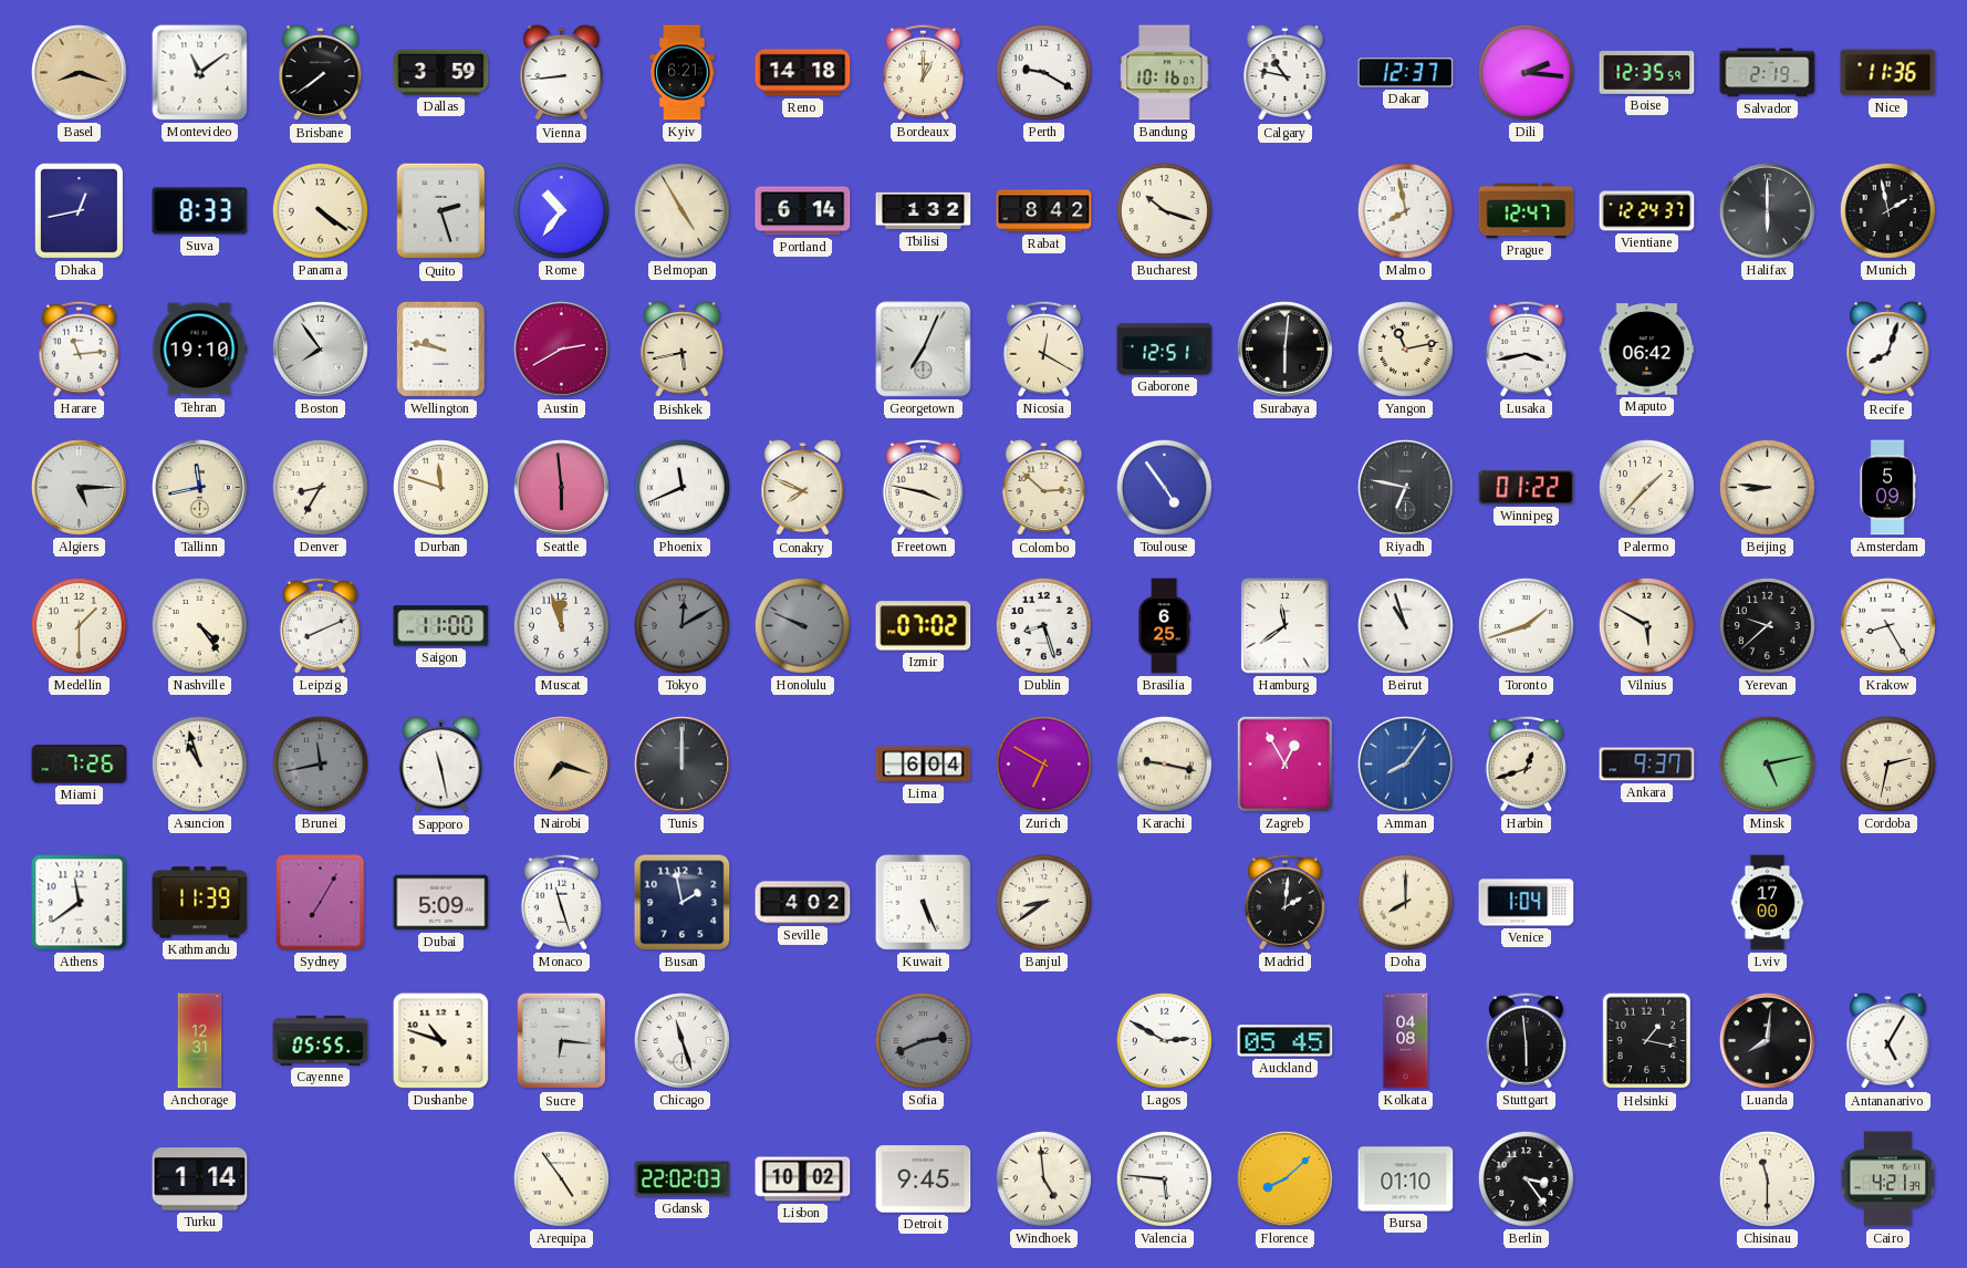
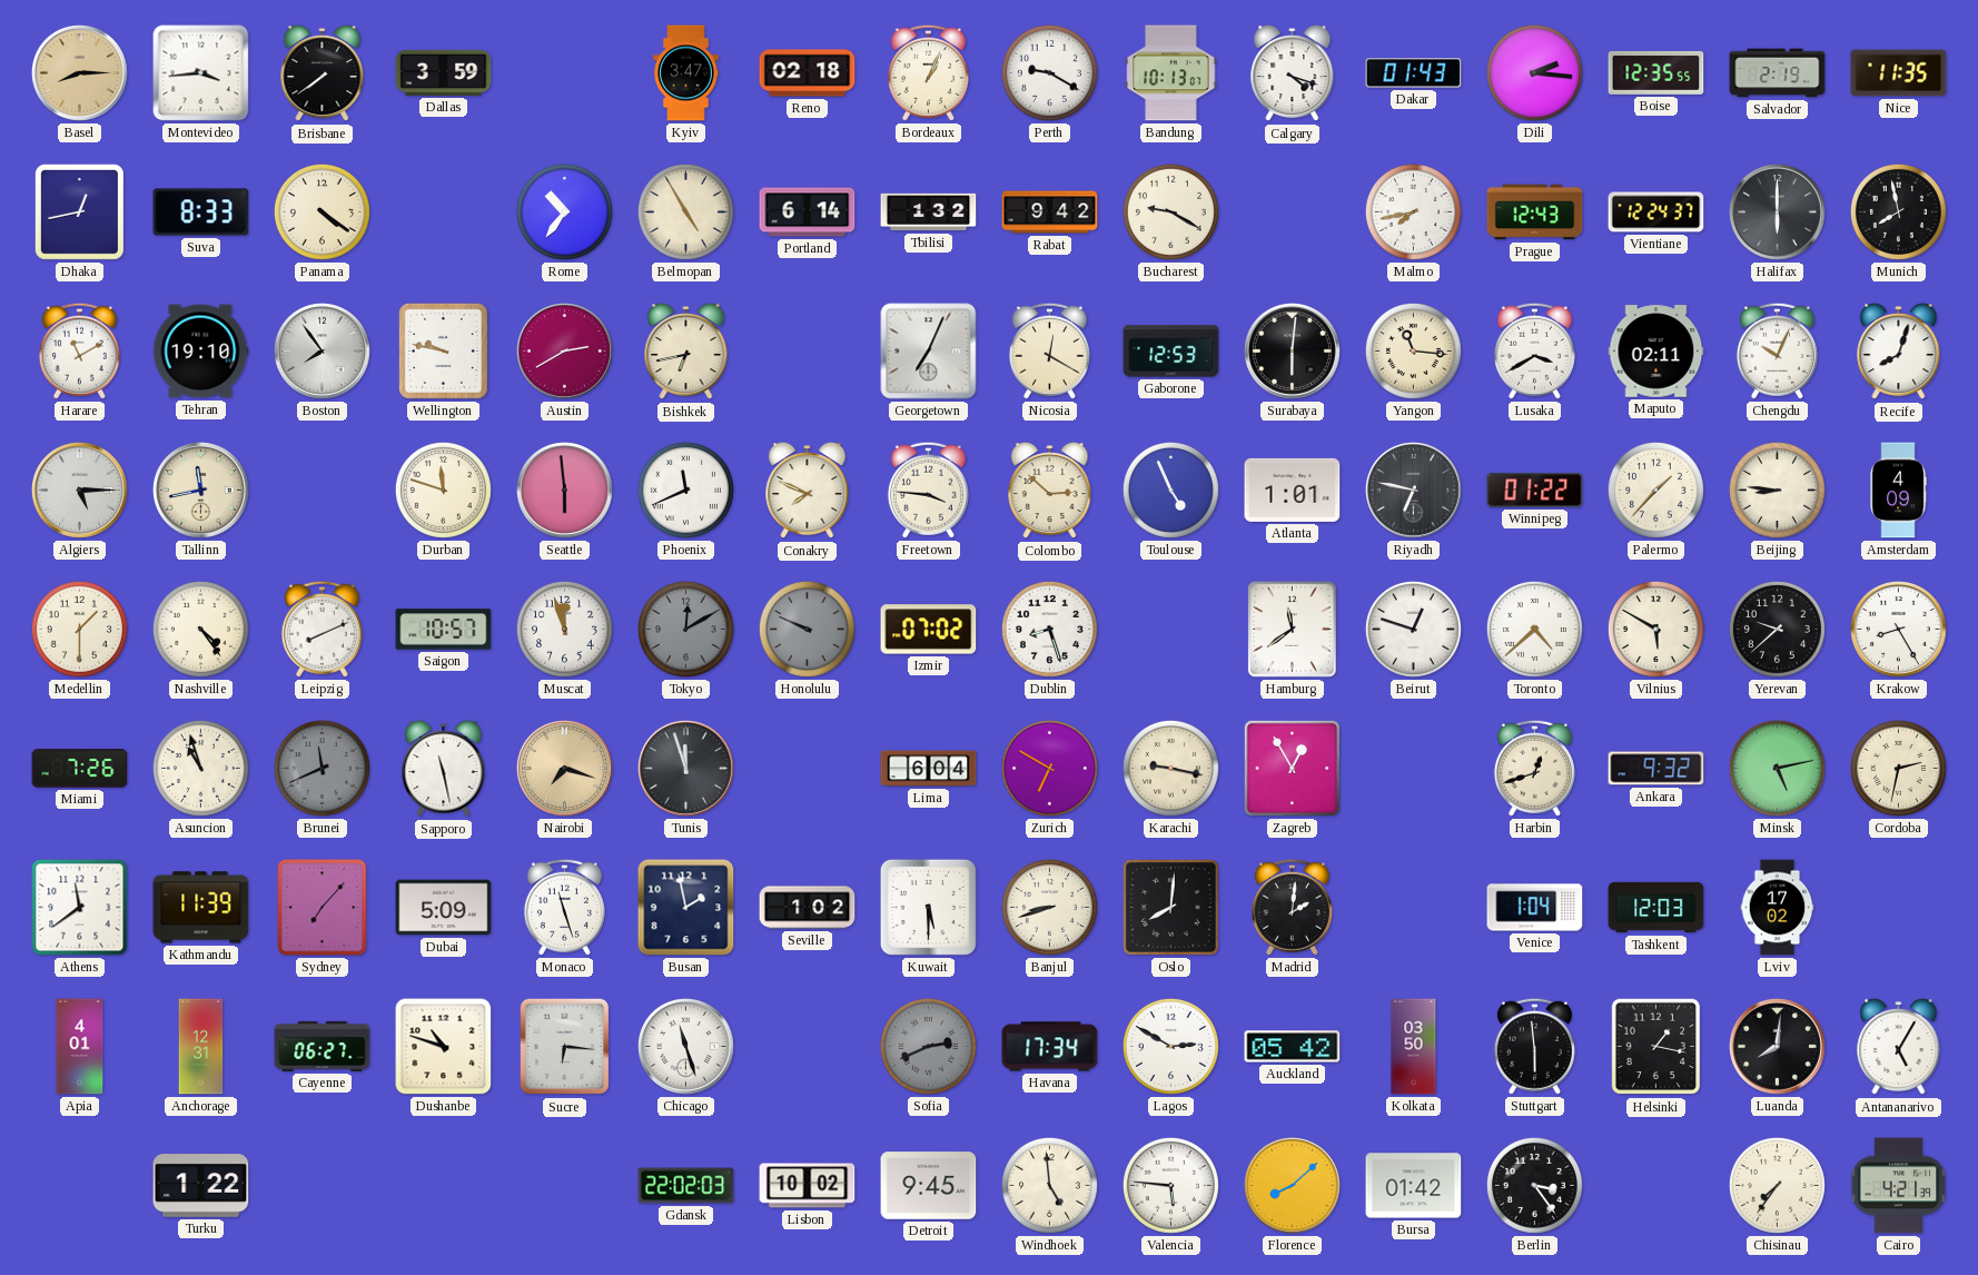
Basel: 8:18 -> 8:15
Montevideo: 11:09 -> 3:44
Vienna: 8:44 -> none
Kyiv: 6:21 -> 3:47
Reno: 14:18 -> 02:18
Bordeaux: 1:00 -> 1:04
Bandung: 10:16 -> 10:13
Calgary: 10:47 -> 4:18
Dakar: 12:37 -> 01:43
Boise: 12:35:59 -> 12:35:55
Nice: 11:36 -> 11:35
Quito: 2:27 -> none
Rabat: 8:42 -> 9:42
Bucharest: 10:18 -> 9:20
Malmo: 7:58 -> 7:43
Prague: 12:47 -> 12:43
Munich: 1:58 -> 7:58
Harare: 11:14 -> 11:10
Bishkek: 5:43 -> 6:43
Gaborone: 12:51 -> 12:53
Yangon: 11:13 -> 11:16
Lusaka: 3:43 -> 3:40
Maputo: 06:42 -> 02:11
Chengdu: none -> 10:04
Denver: 8:35 -> none
Freetown: 3:47 -> 3:46
Toulouse: 4:54 -> 4:56
Atlanta: none -> 1:01
Amsterdam: 5:09 -> 4:09
Saigon: 11:00 -> 10:57
Brasilia: 6:25 -> none
Beirut: 10:57 -> 12:48
Toronto: 1:42 -> 4:38
Brunei: 11:43 -> 11:41
Tunis: 12:00 -> 11:57
Amman: 8:06 -> none
Ankara: 9:37 -> 9:32
Sydney: 7:05 -> 7:07
Seville: 4:02 -> 1:02
Kuwait: 5:26 -> 5:30
Banjul: 8:39 -> 8:42
Oslo: none -> 8:01
Doha: 8:00 -> none
Tashkent: none -> 12:03
Lviv: 17:00 -> 17:02
Apia: none -> 4:01
Cayenne: 05:55 -> 06:27
Havana: none -> 17:34
Auckland: 05:45 -> 05:42
Kolkata: 04:08 -> 03:50
Turku: 1:14 -> 1:22
Arequipa: 4:54 -> none
Bursa: 01:10 -> 01:42
Chisinau: 11:30 -> 7:36
